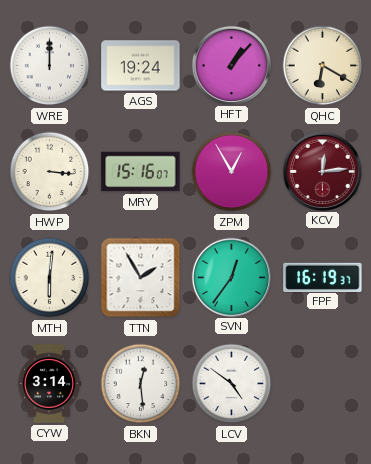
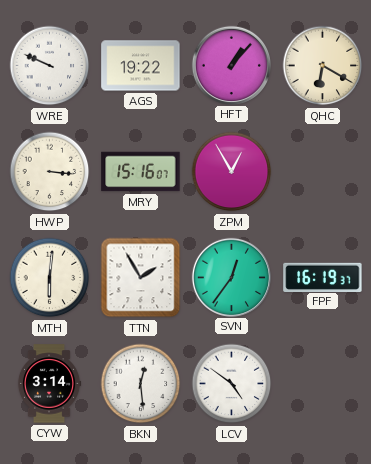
WRE: 12:00 -> 9:49
AGS: 19:24 -> 19:22
KCV: 12:14 -> none
